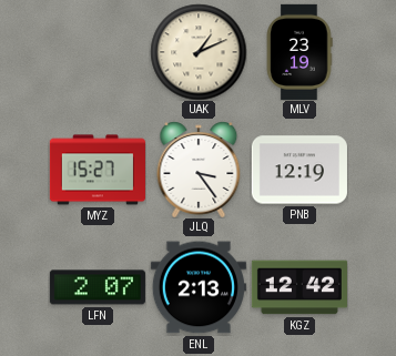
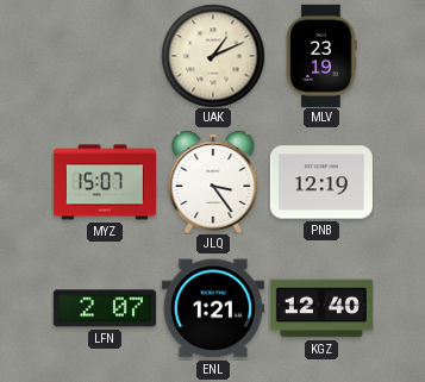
MYZ: 15:27 -> 15:07
ENL: 2:13 -> 1:21
KGZ: 12:42 -> 12:40
